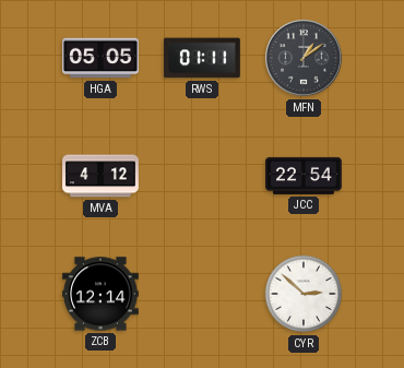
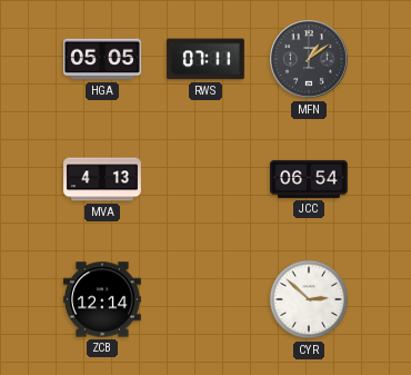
RWS: 01:11 -> 07:11
MVA: 4:12 -> 4:13
JCC: 22:54 -> 06:54
